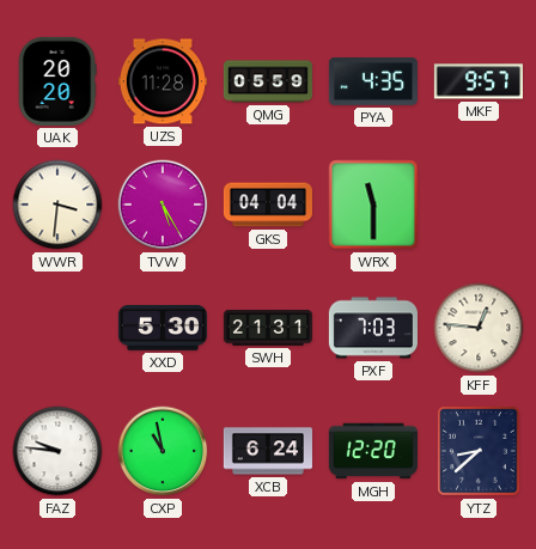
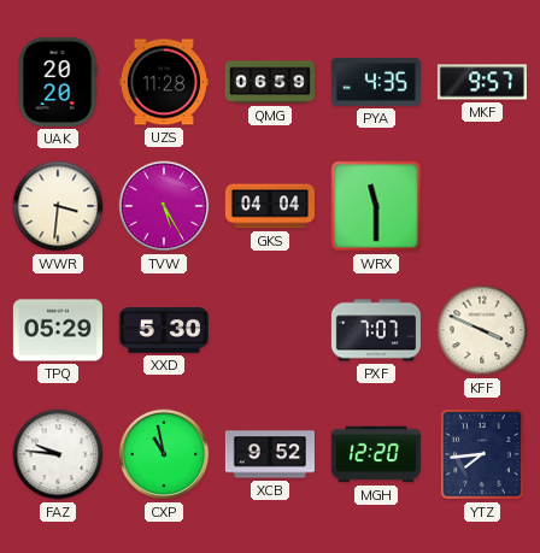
QMG: 05:59 -> 06:59
TPQ: none -> 05:29
SWH: 21:31 -> none
PXF: 7:03 -> 7:07
KFF: 12:46 -> 3:49
XCB: 6:24 -> 9:52
YTZ: 8:38 -> 7:44
